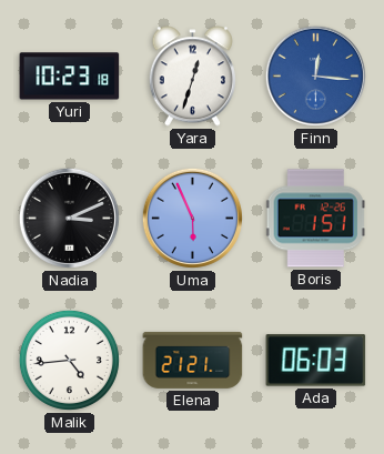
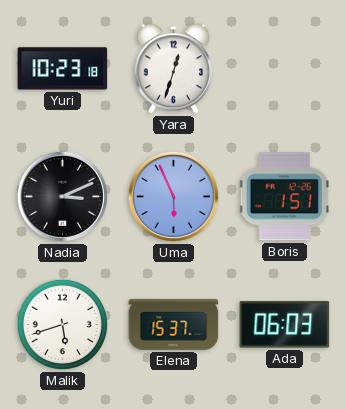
Finn: 12:16 -> none
Malik: 4:44 -> 5:42
Elena: 21:21 -> 15:37
